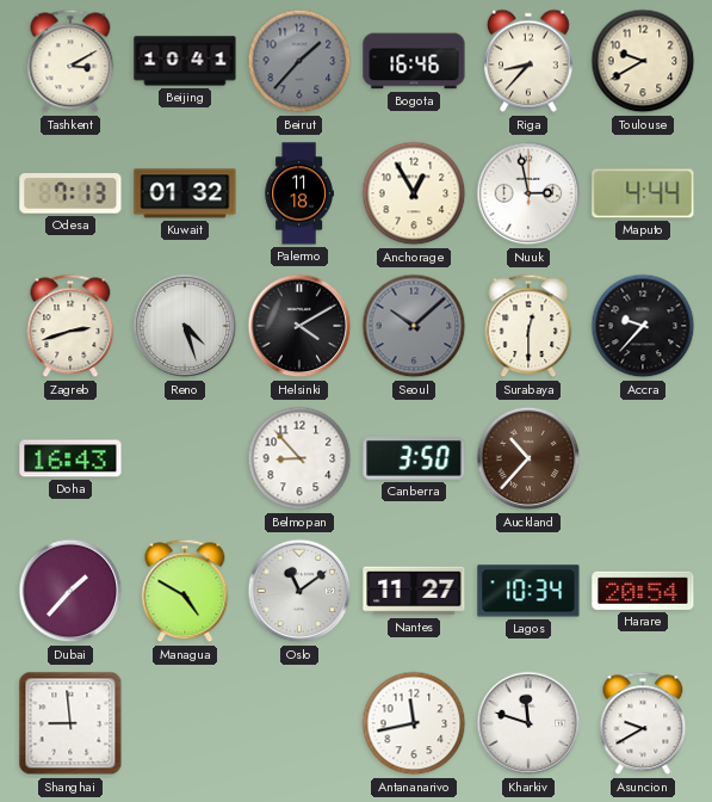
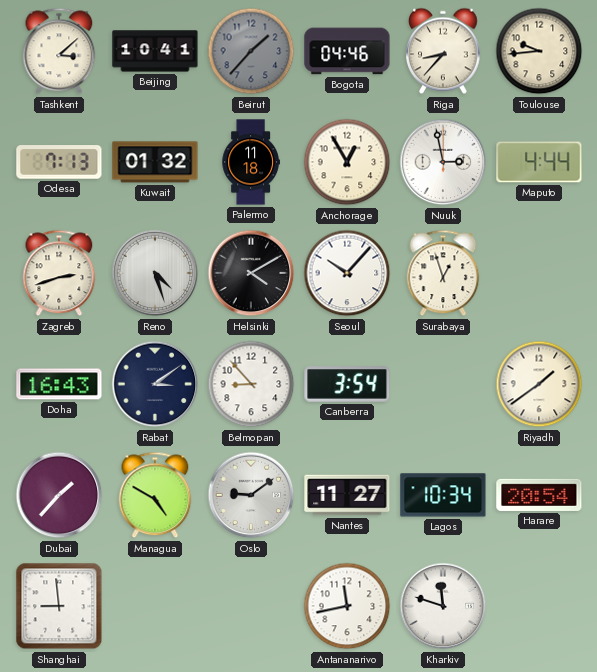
Tashkent: 3:10 -> 3:08
Bogota: 16:46 -> 04:46
Toulouse: 9:40 -> 9:44
Seoul: 10:08 -> 10:07
Seoul dial: grey -> white
Surabaya: 12:30 -> 12:57
Accra: 9:37 -> none
Rabat: none -> 3:09
Canberra: 3:50 -> 3:54
Auckland: 10:37 -> none
Riyadh: none -> 1:39
Oslo: 11:09 -> 9:09
Asuncion: 9:40 -> none
